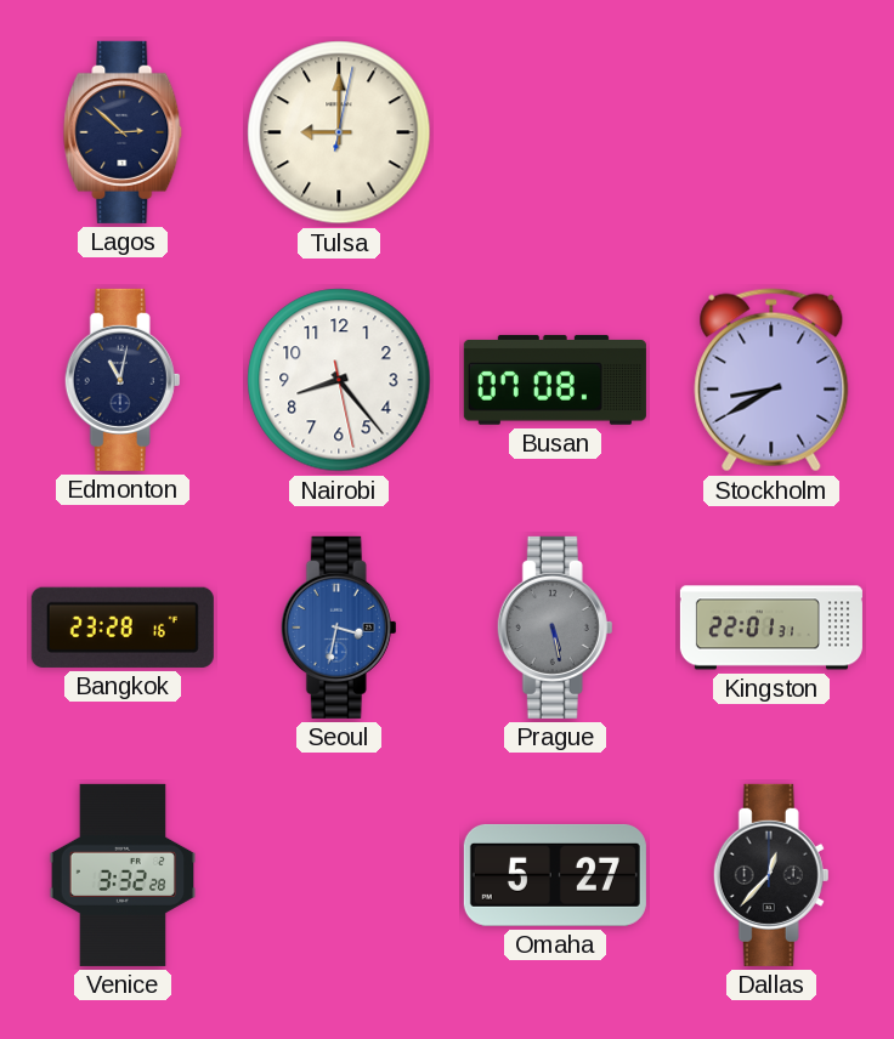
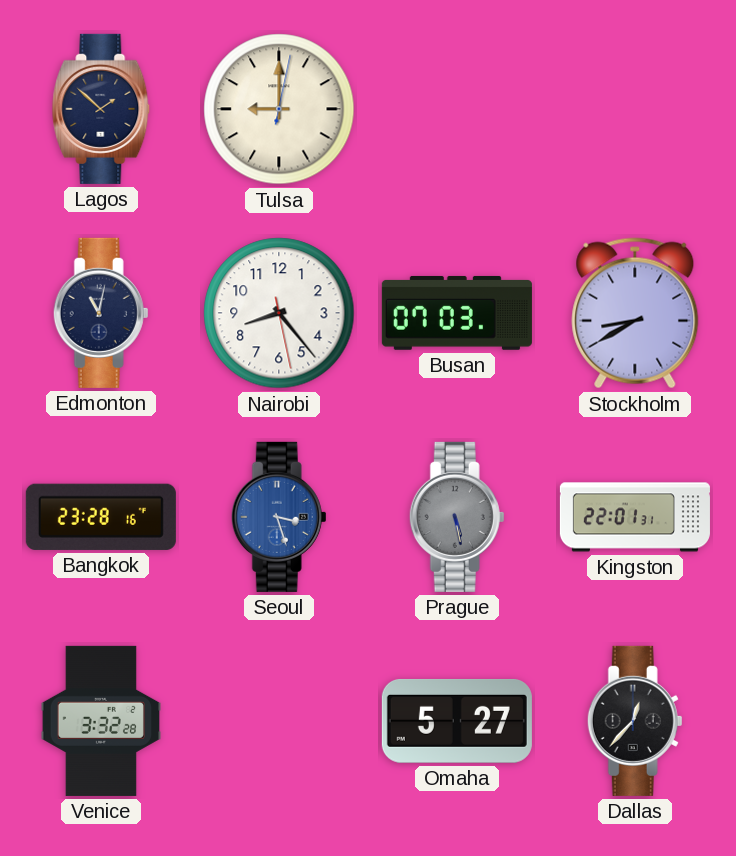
Lagos: 2:52 -> 1:52
Busan: 07:08 -> 07:03
Seoul: 3:32 -> 3:27
